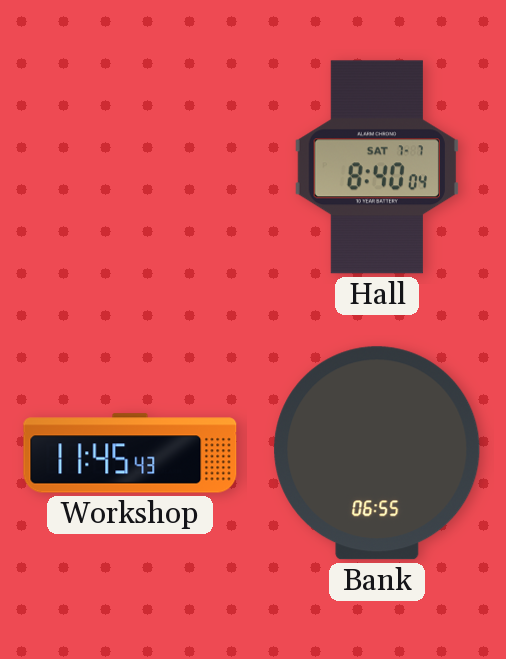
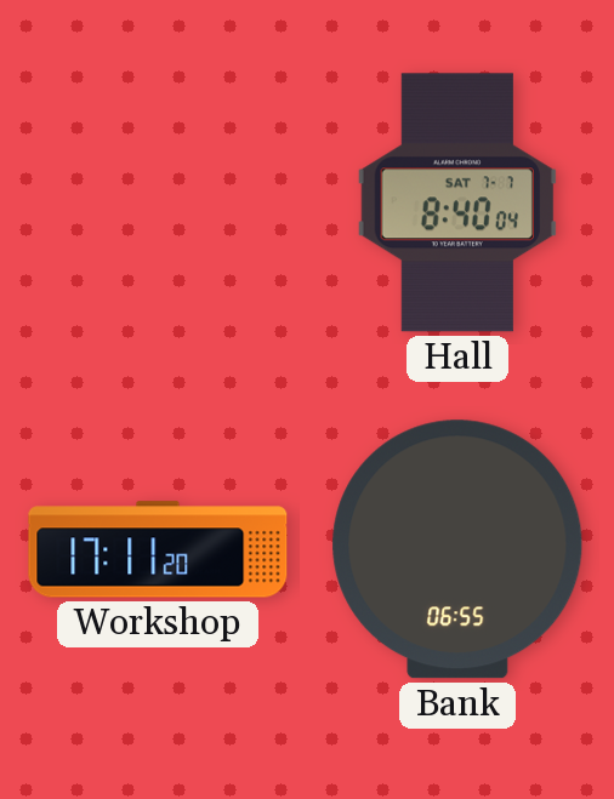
Workshop: 11:45 -> 17:11
